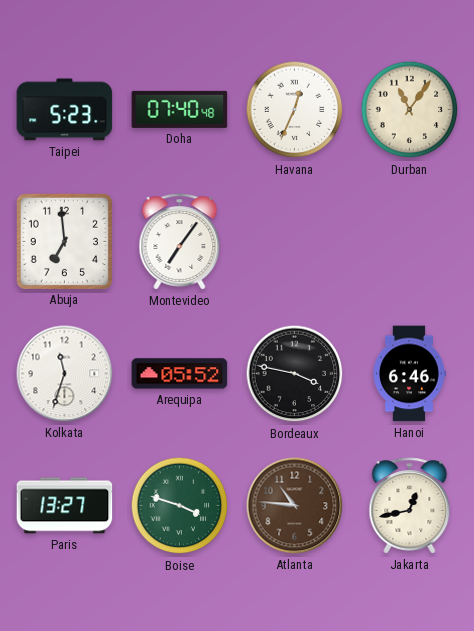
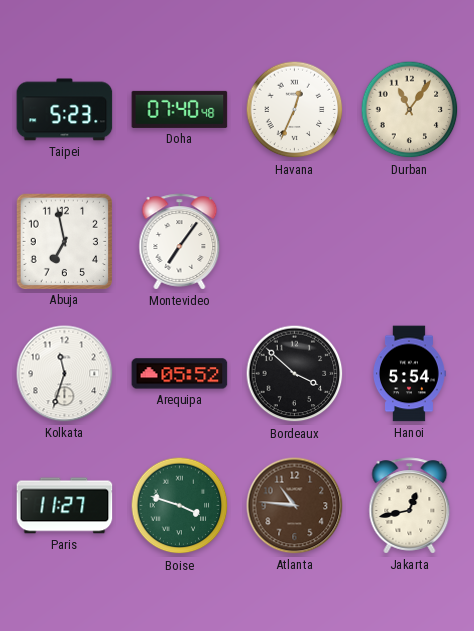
Abuja: 6:59 -> 6:58
Bordeaux: 3:47 -> 3:52
Hanoi: 6:46 -> 5:54
Paris: 13:27 -> 11:27
